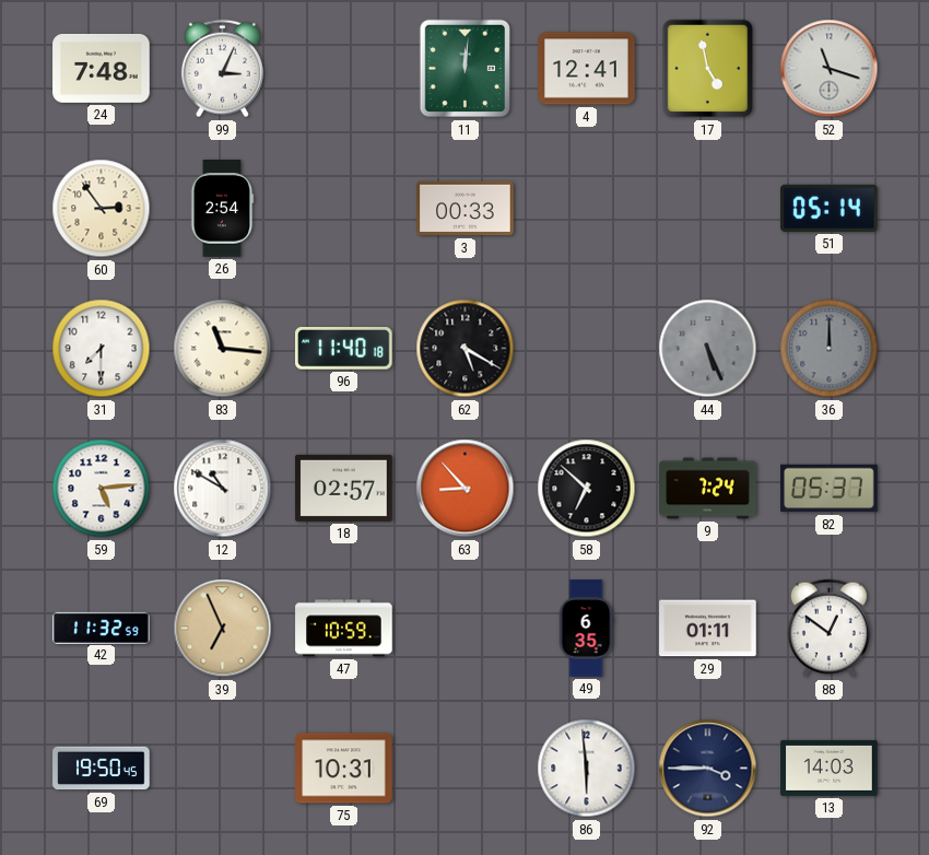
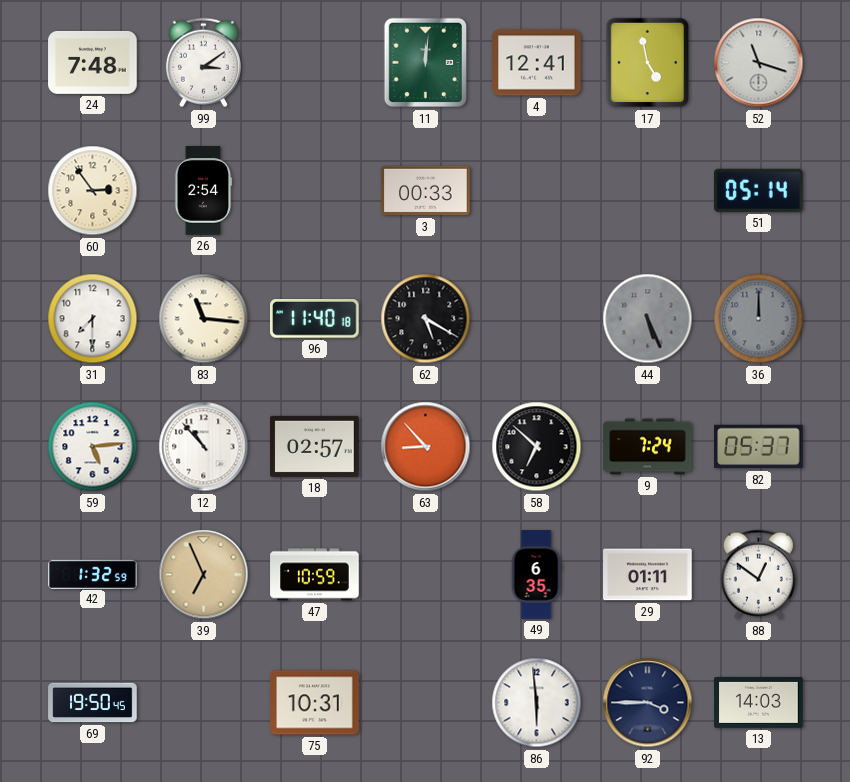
99: 3:04 -> 3:09
12: 10:50 -> 10:53
42: 11:32 -> 1:32
